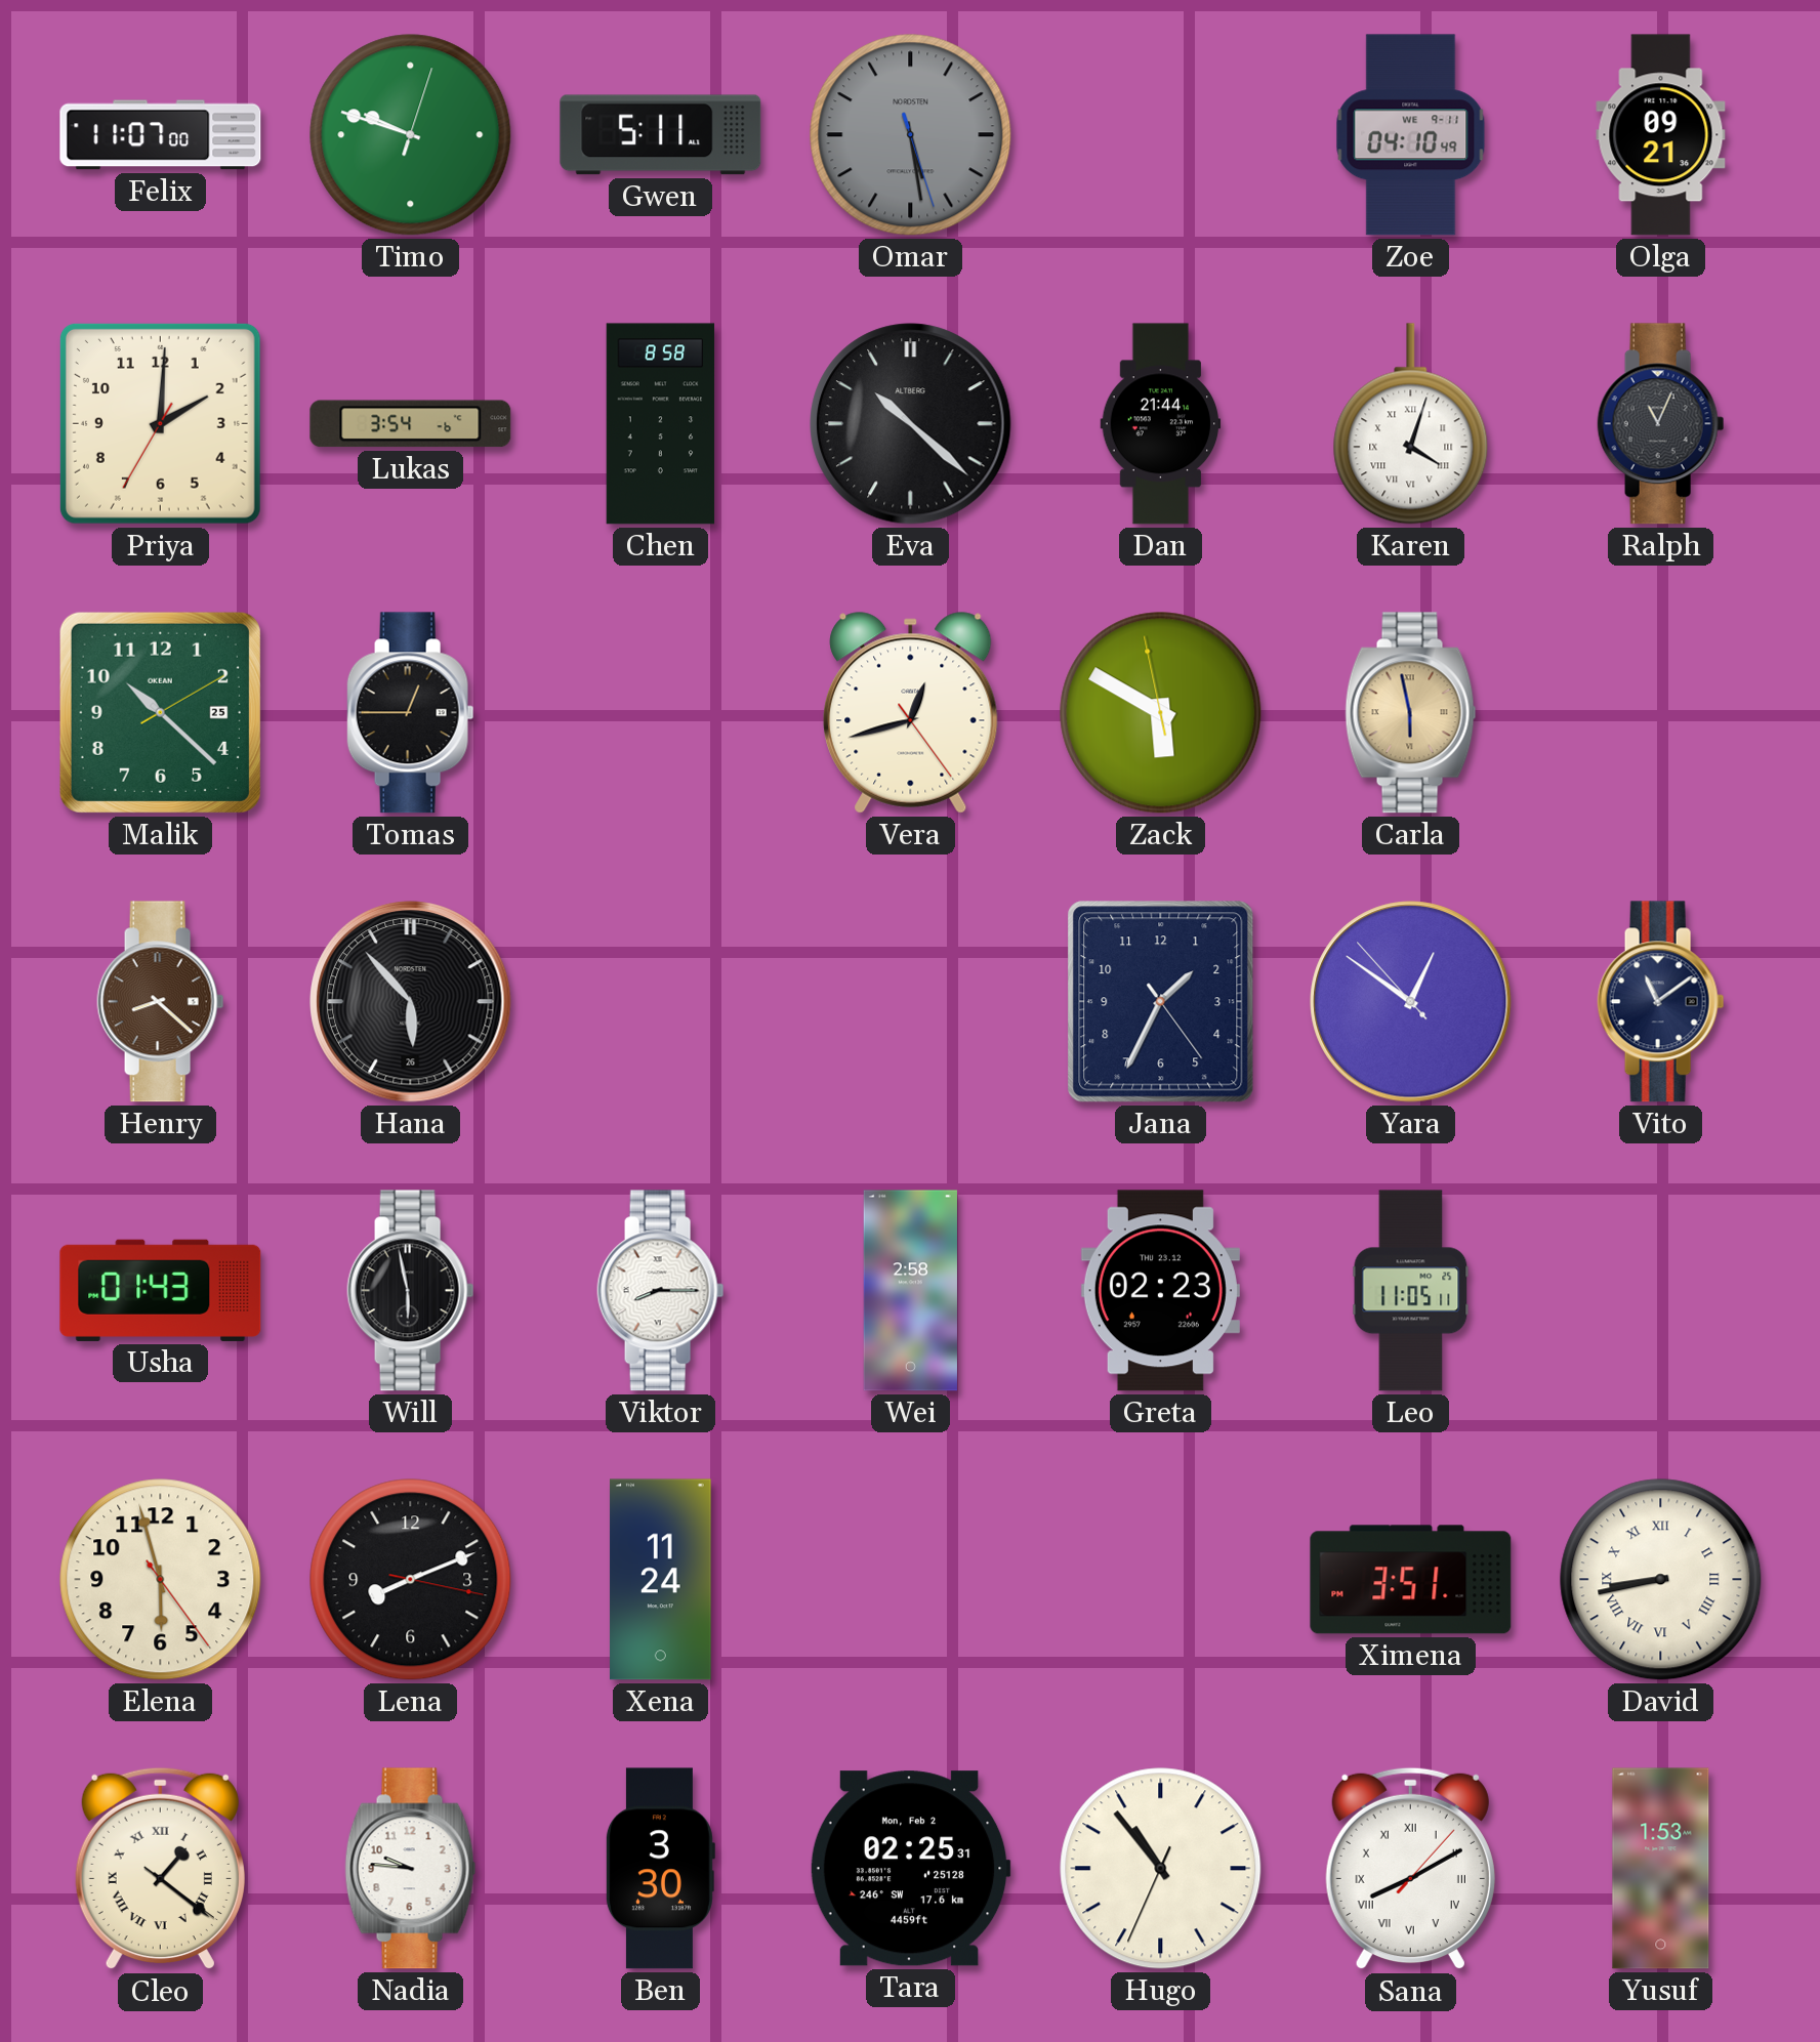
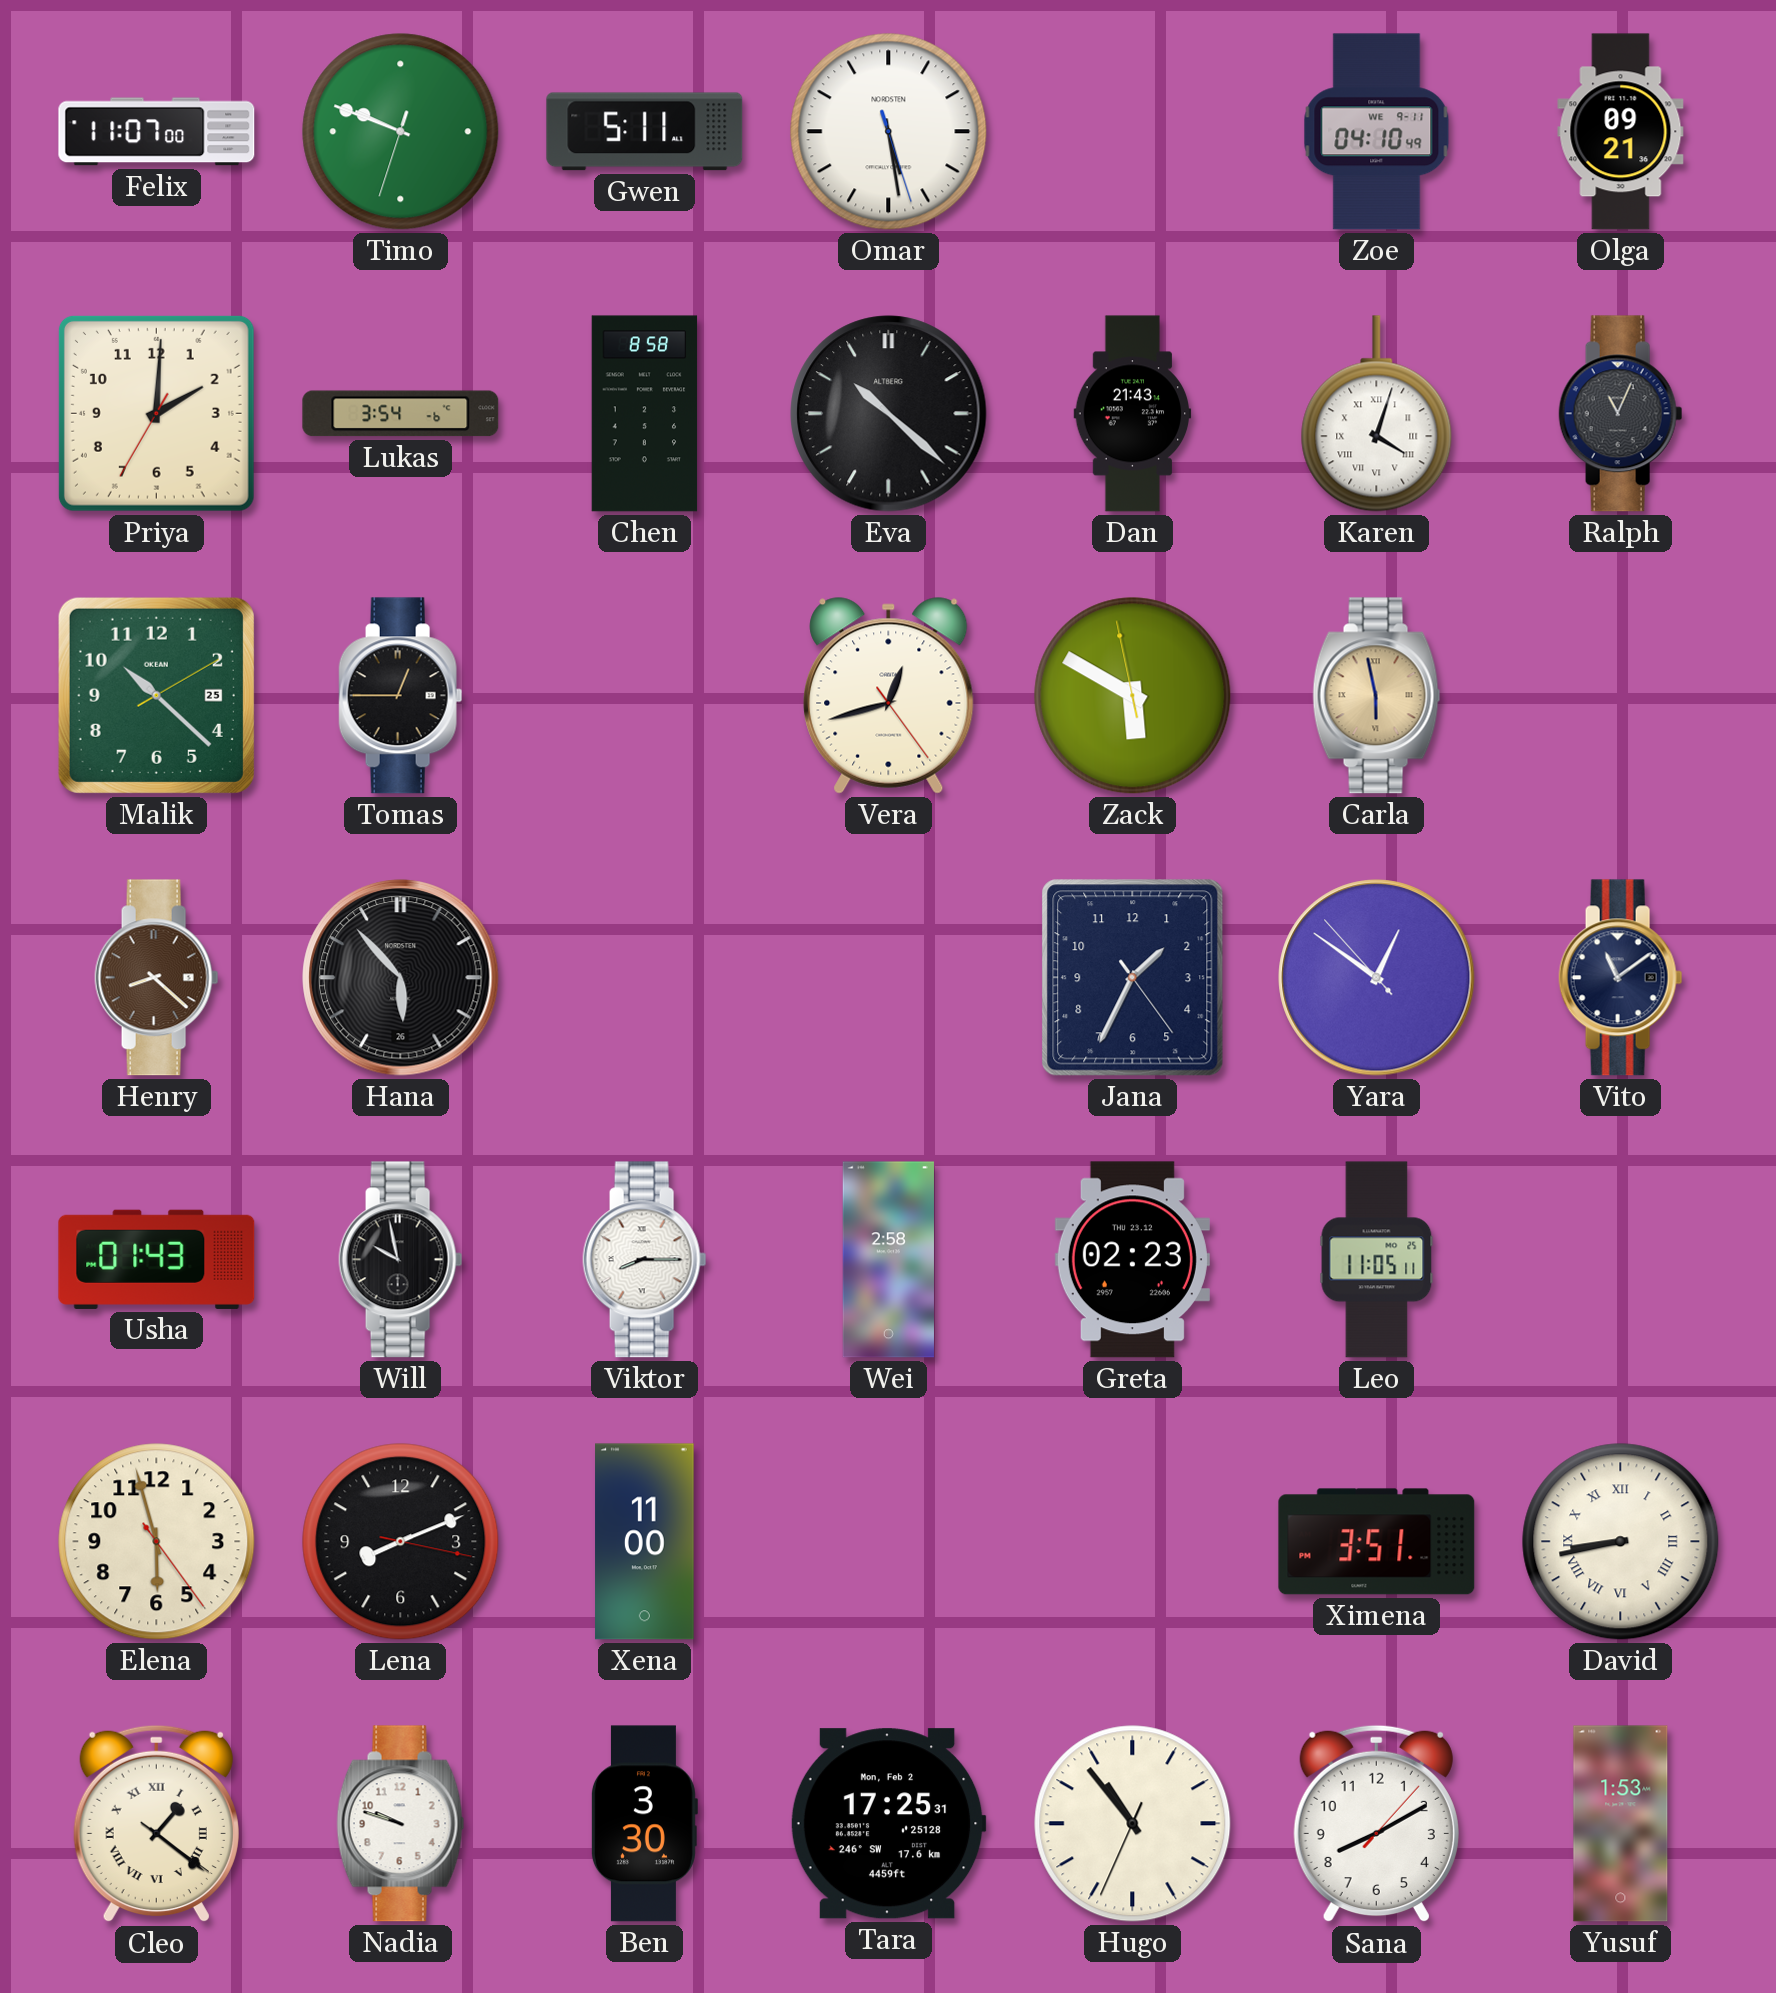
Timo: 9:48:03 -> 9:48:33
Omar dial: grey -> white
Dan: 21:44 -> 21:43
Will: 5:58 -> 9:58
Xena: 11:24 -> 11:00
Nadia: 9:46 -> 9:48
Tara: 02:25 -> 17:25
Sana numerals: Roman -> Arabic
